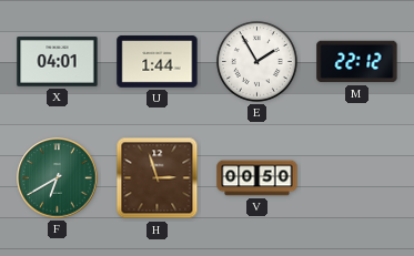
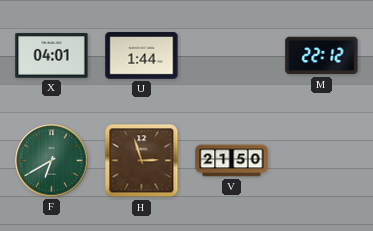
E: 1:55 -> none
V: 00:50 -> 21:50
